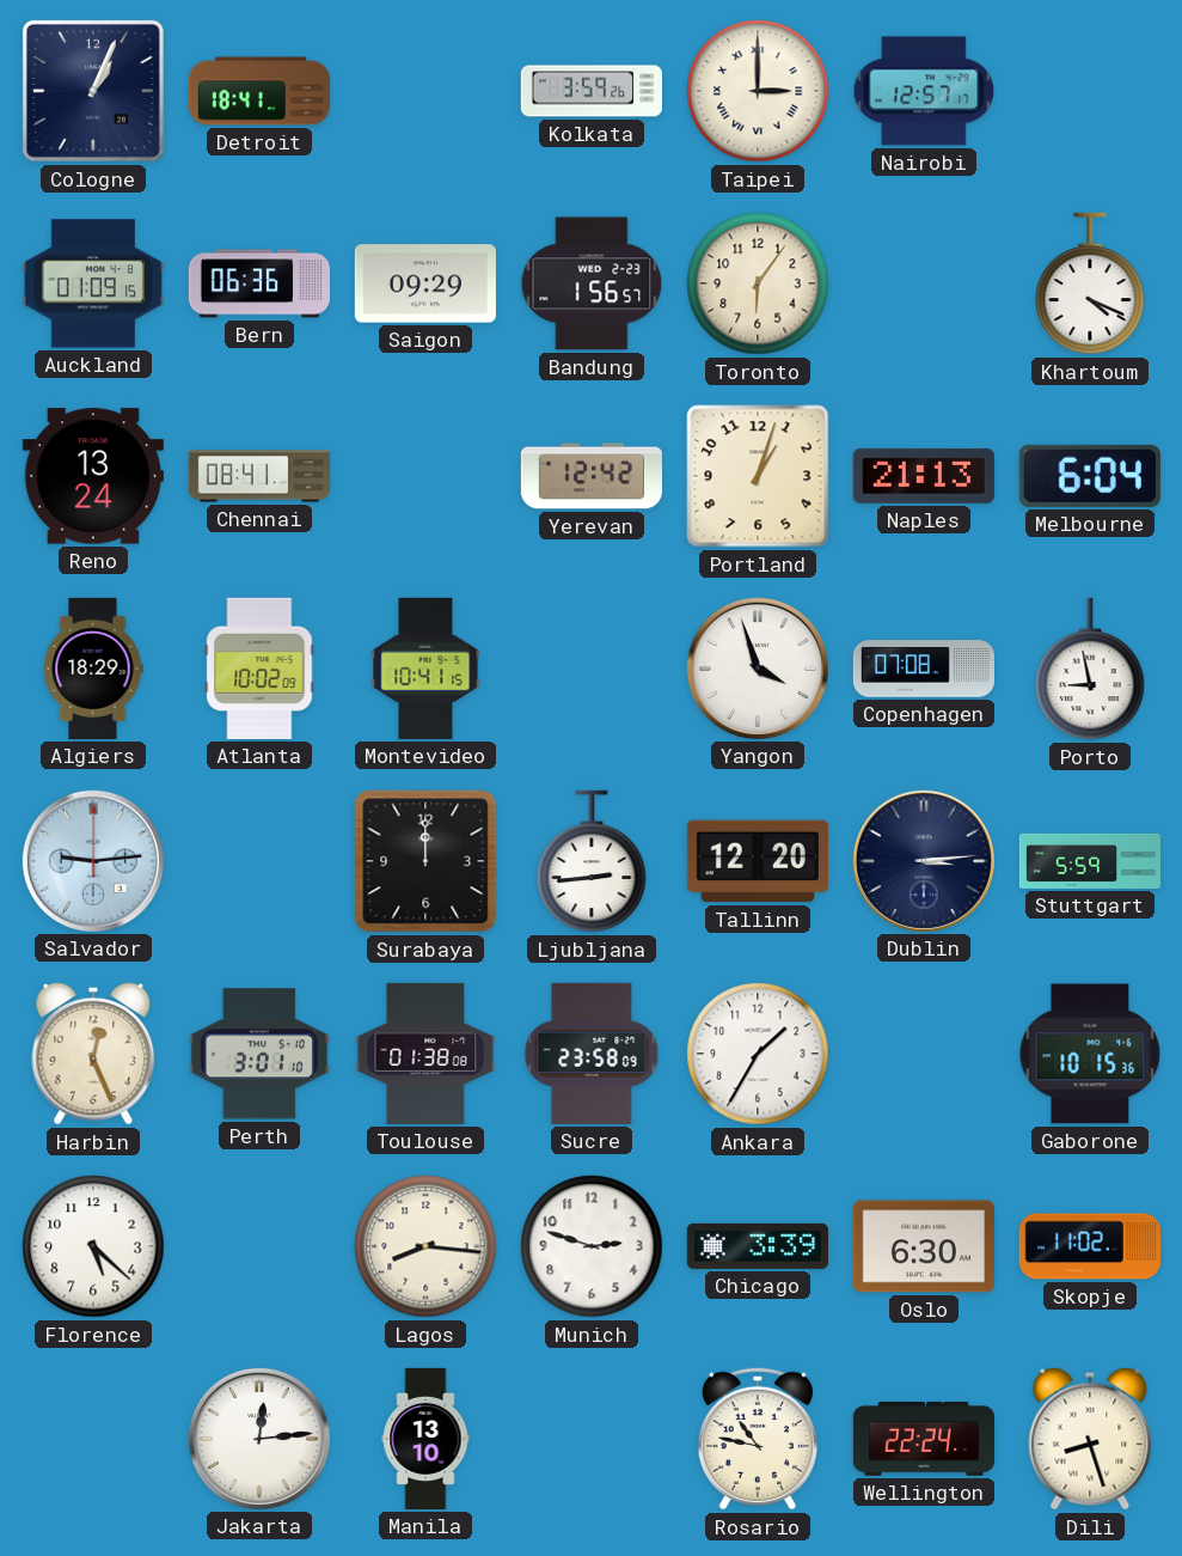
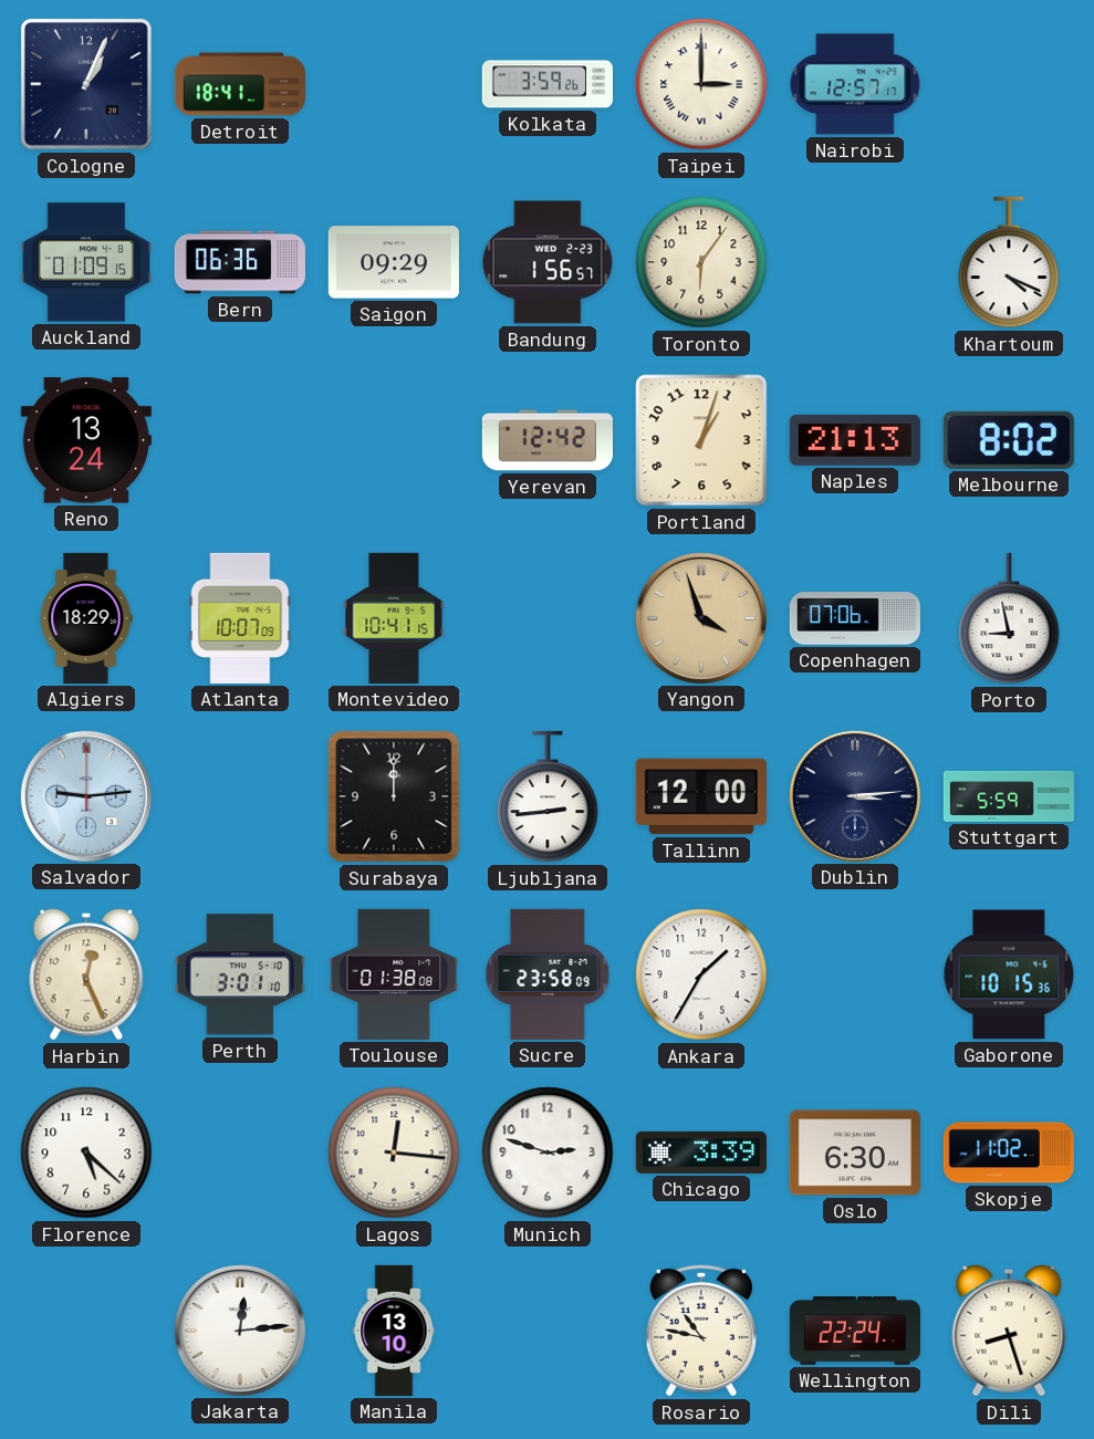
Chennai: 08:41 -> none
Melbourne: 6:04 -> 8:02
Atlanta: 10:02 -> 10:07
Yangon dial: white -> champagne
Copenhagen: 07:08 -> 07:06
Tallinn: 12:20 -> 12:00
Lagos: 8:16 -> 12:16
